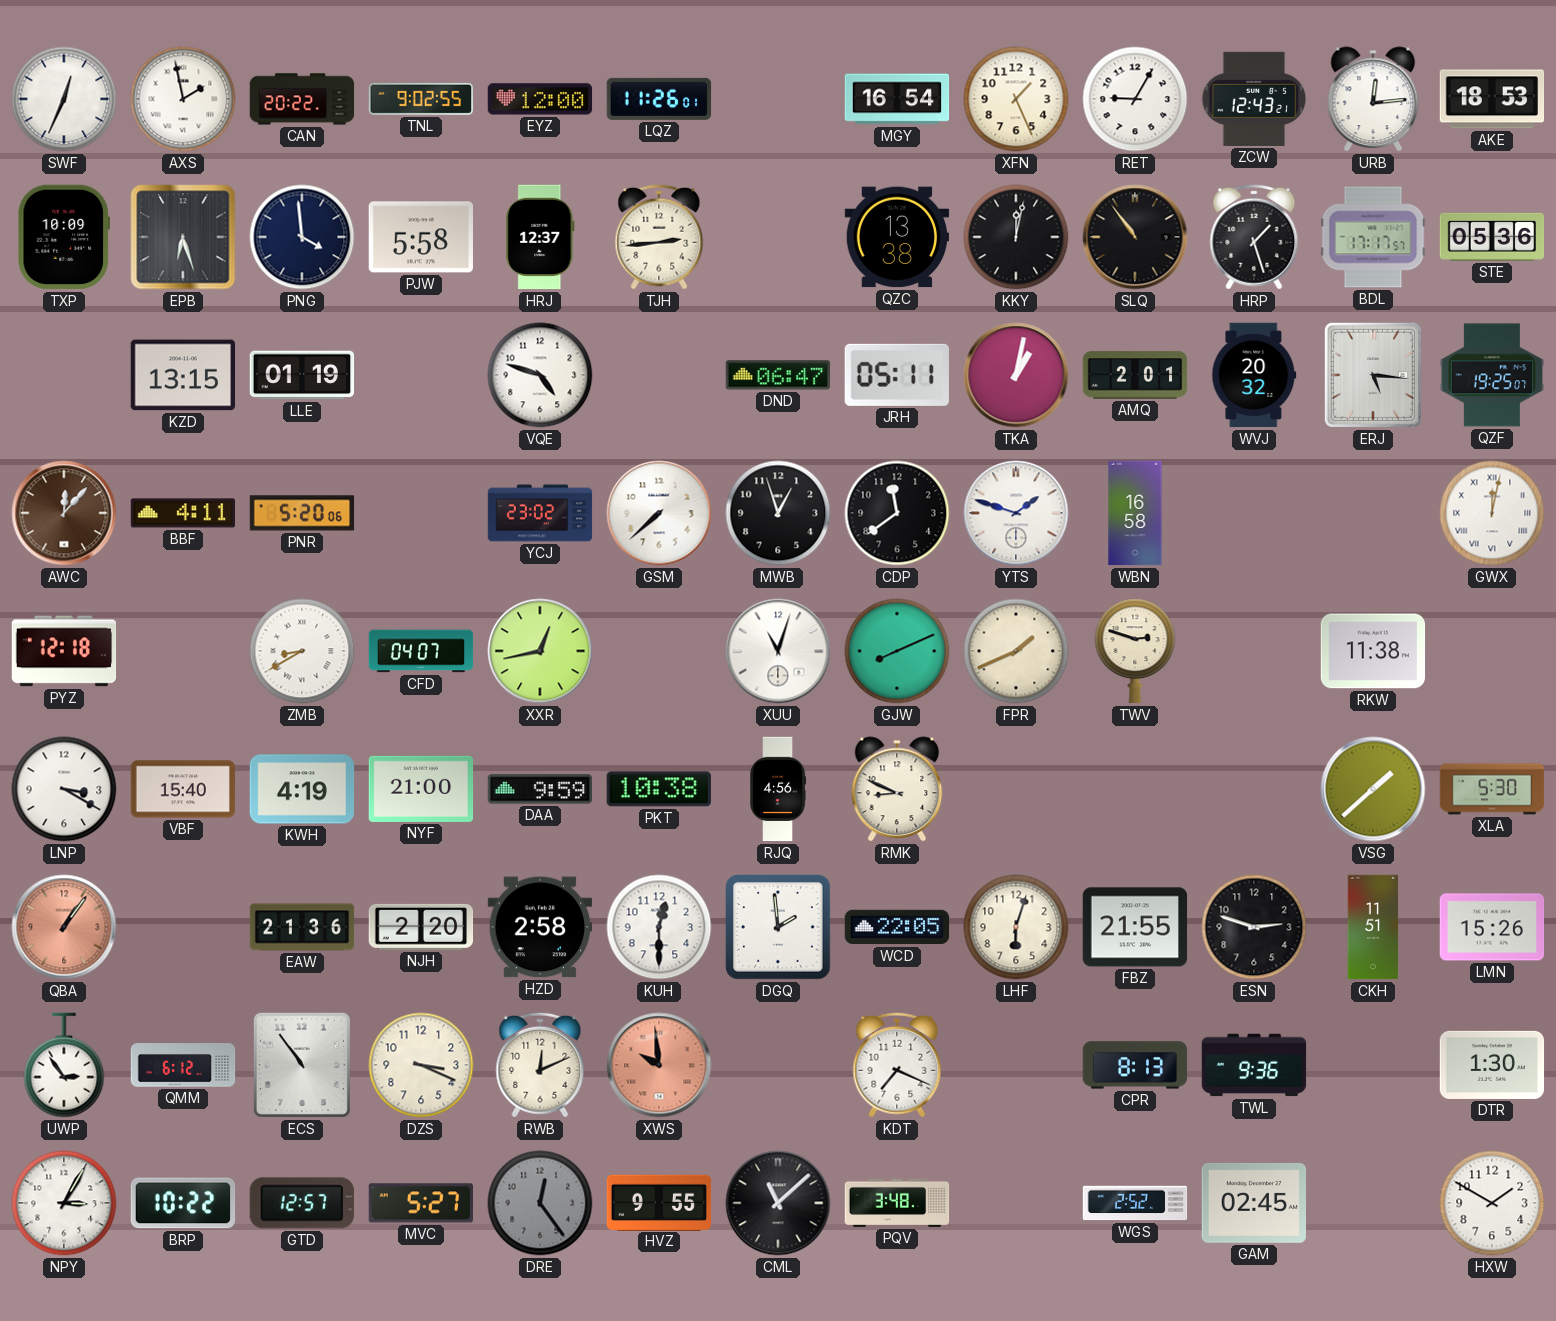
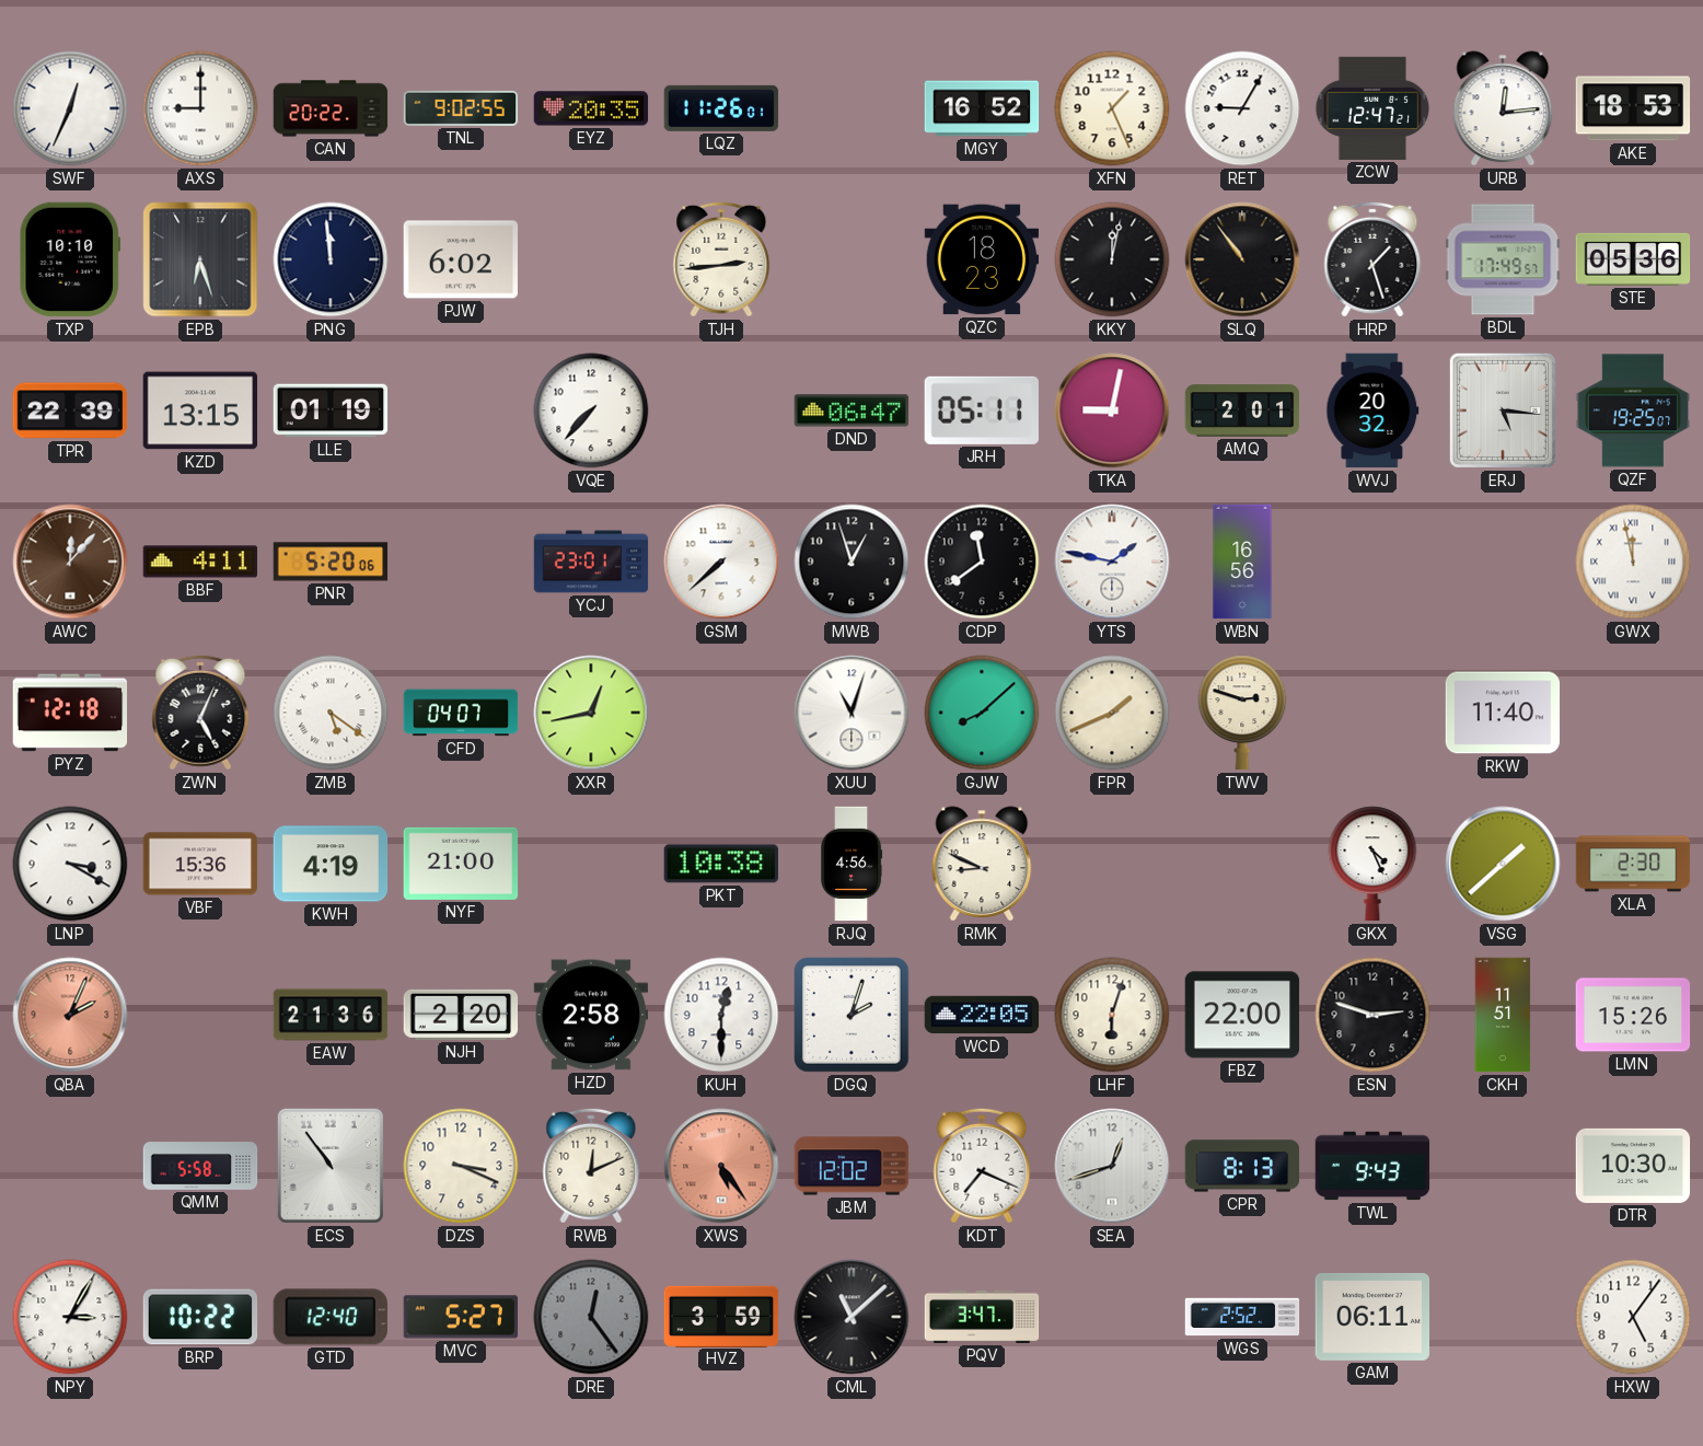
AXS: 1:58 -> 9:00
EYZ: 12:00 -> 20:35
MGY: 16:54 -> 16:52
ZCW: 12:43 -> 12:47
TXP: 10:09 -> 10:10
PNG: 3:59 -> 11:59
PJW: 5:58 -> 6:02
HRJ: 12:37 -> none
QZC: 13:38 -> 18:23
BDL: 17:17 -> 17:49
TPR: none -> 22:39
VQE: 4:48 -> 7:37
TKA: 1:02 -> 9:02
YCJ: 23:02 -> 23:01
YTS: 1:48 -> 1:47
WBN: 16:58 -> 16:56
GWX: 12:02 -> 11:58
ZWN: none -> 5:04
ZMB: 8:40 -> 5:21
GJW: 8:11 -> 8:08
RKW: 11:38 -> 11:40
VBF: 15:40 -> 15:36
DAA: 9:59 -> none
GKX: none -> 4:26
XLA: 5:30 -> 2:30
QBA: 1:06 -> 2:04
DGQ: 1:59 -> 2:03
FBZ: 21:55 -> 22:00
UWP: 2:54 -> none
QMM: 6:12 -> 5:58
XWS: 9:59 -> 5:24
JBM: none -> 12:02
SEA: none -> 12:42
TWL: 9:36 -> 9:43
DTR: 1:30 -> 10:30
GTD: 12:57 -> 12:40
HVZ: 9:55 -> 3:59
PQV: 3:48 -> 3:47
GAM: 02:45 -> 06:11
HXW: 1:50 -> 5:06
